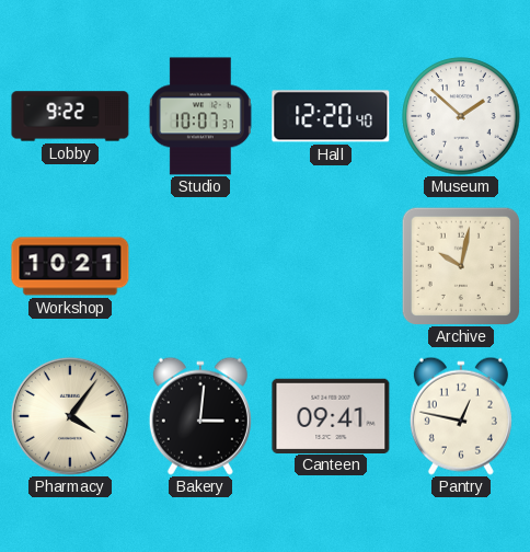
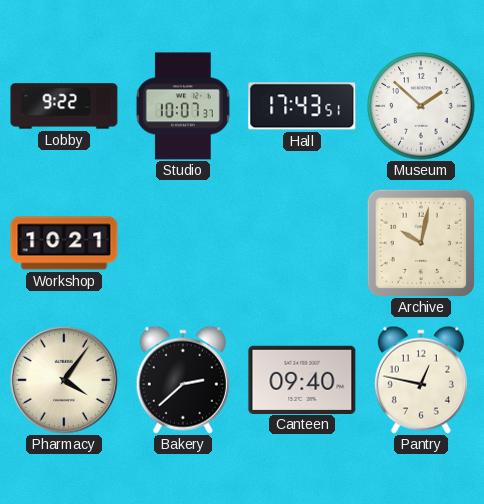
Hall: 12:20 -> 17:43
Bakery: 3:01 -> 2:38
Canteen: 09:41 -> 09:40
